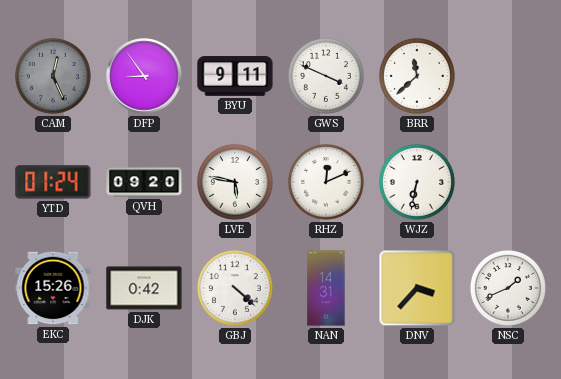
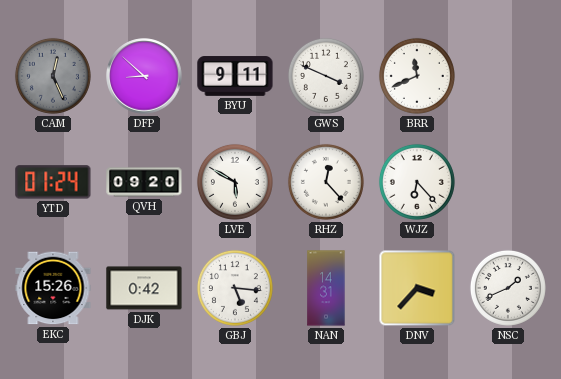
DFP: 8:54 -> 8:52
BRR: 11:38 -> 11:41
LVE: 5:47 -> 5:50
RHZ: 12:11 -> 12:23
WJZ: 6:32 -> 6:23
GBJ: 4:22 -> 5:16
